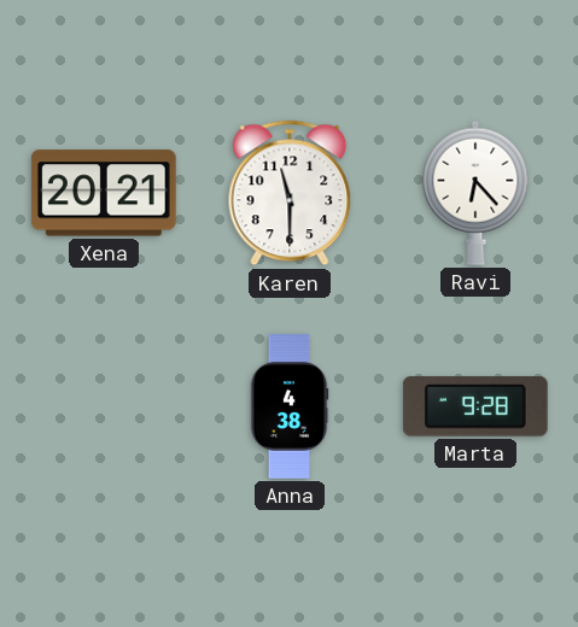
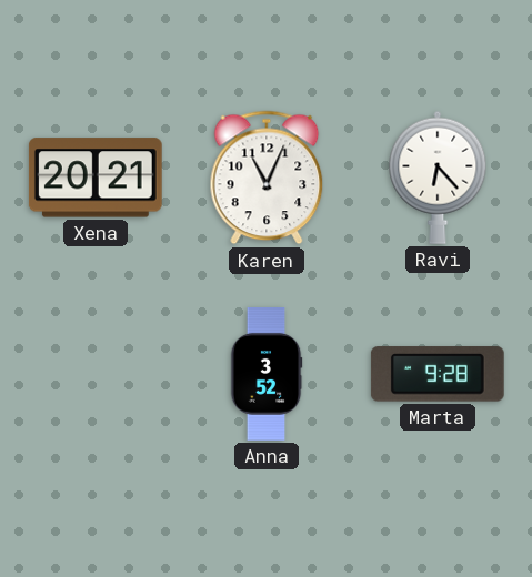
Karen: 11:30 -> 11:04
Anna: 4:38 -> 3:52
